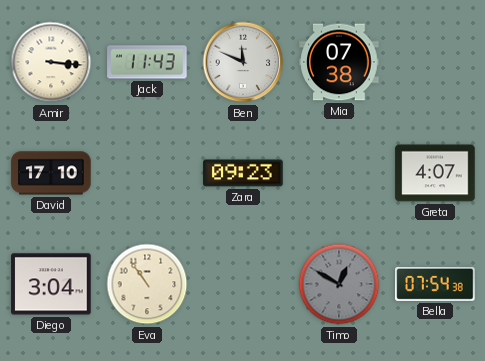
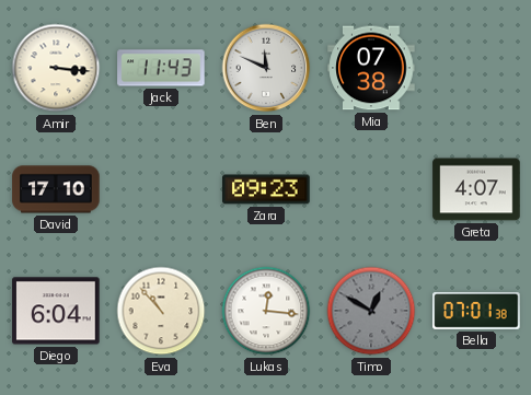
Diego: 3:04 -> 6:04
Eva: 10:54 -> 10:53
Lukas: none -> 12:16
Bella: 07:54 -> 07:01
